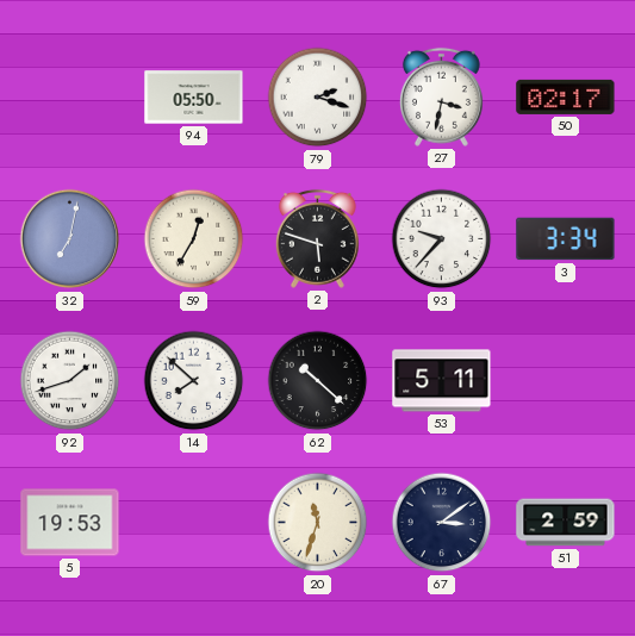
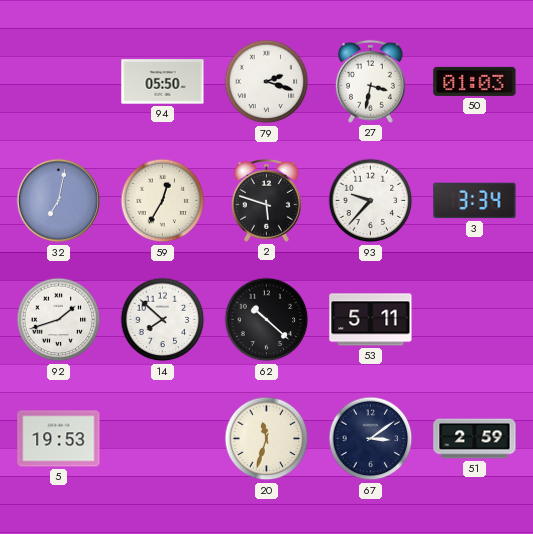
50: 02:17 -> 01:03
